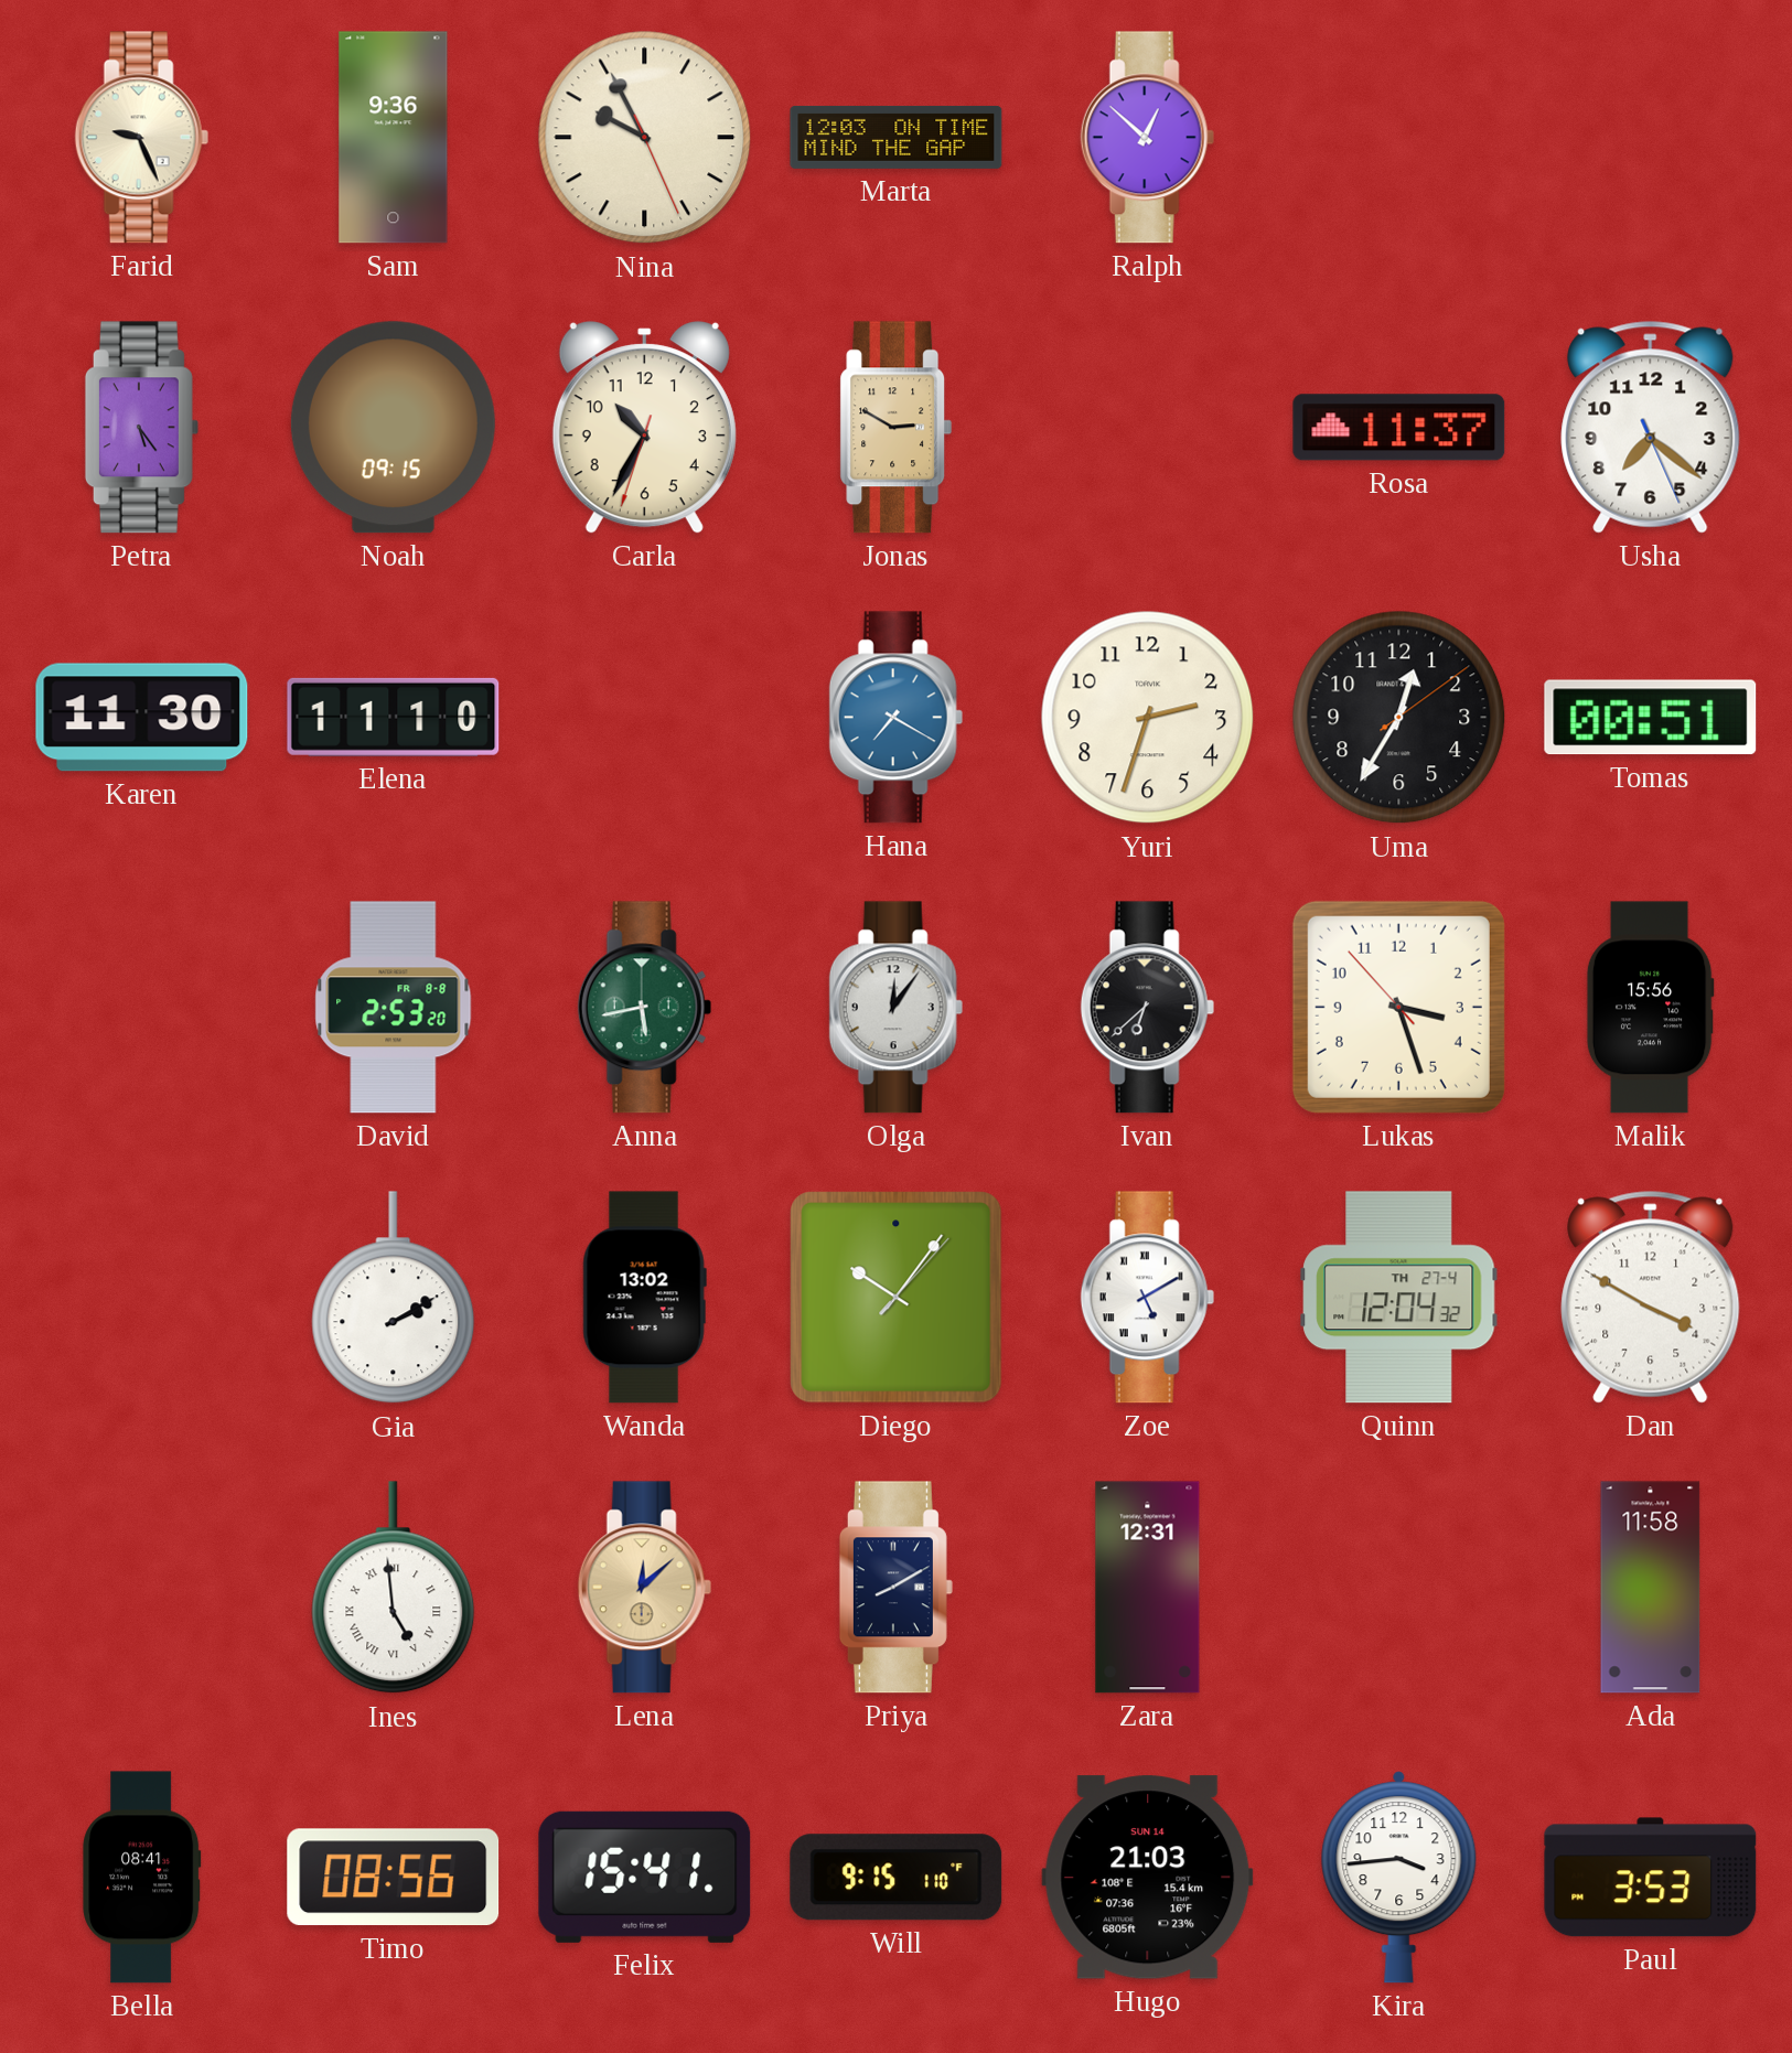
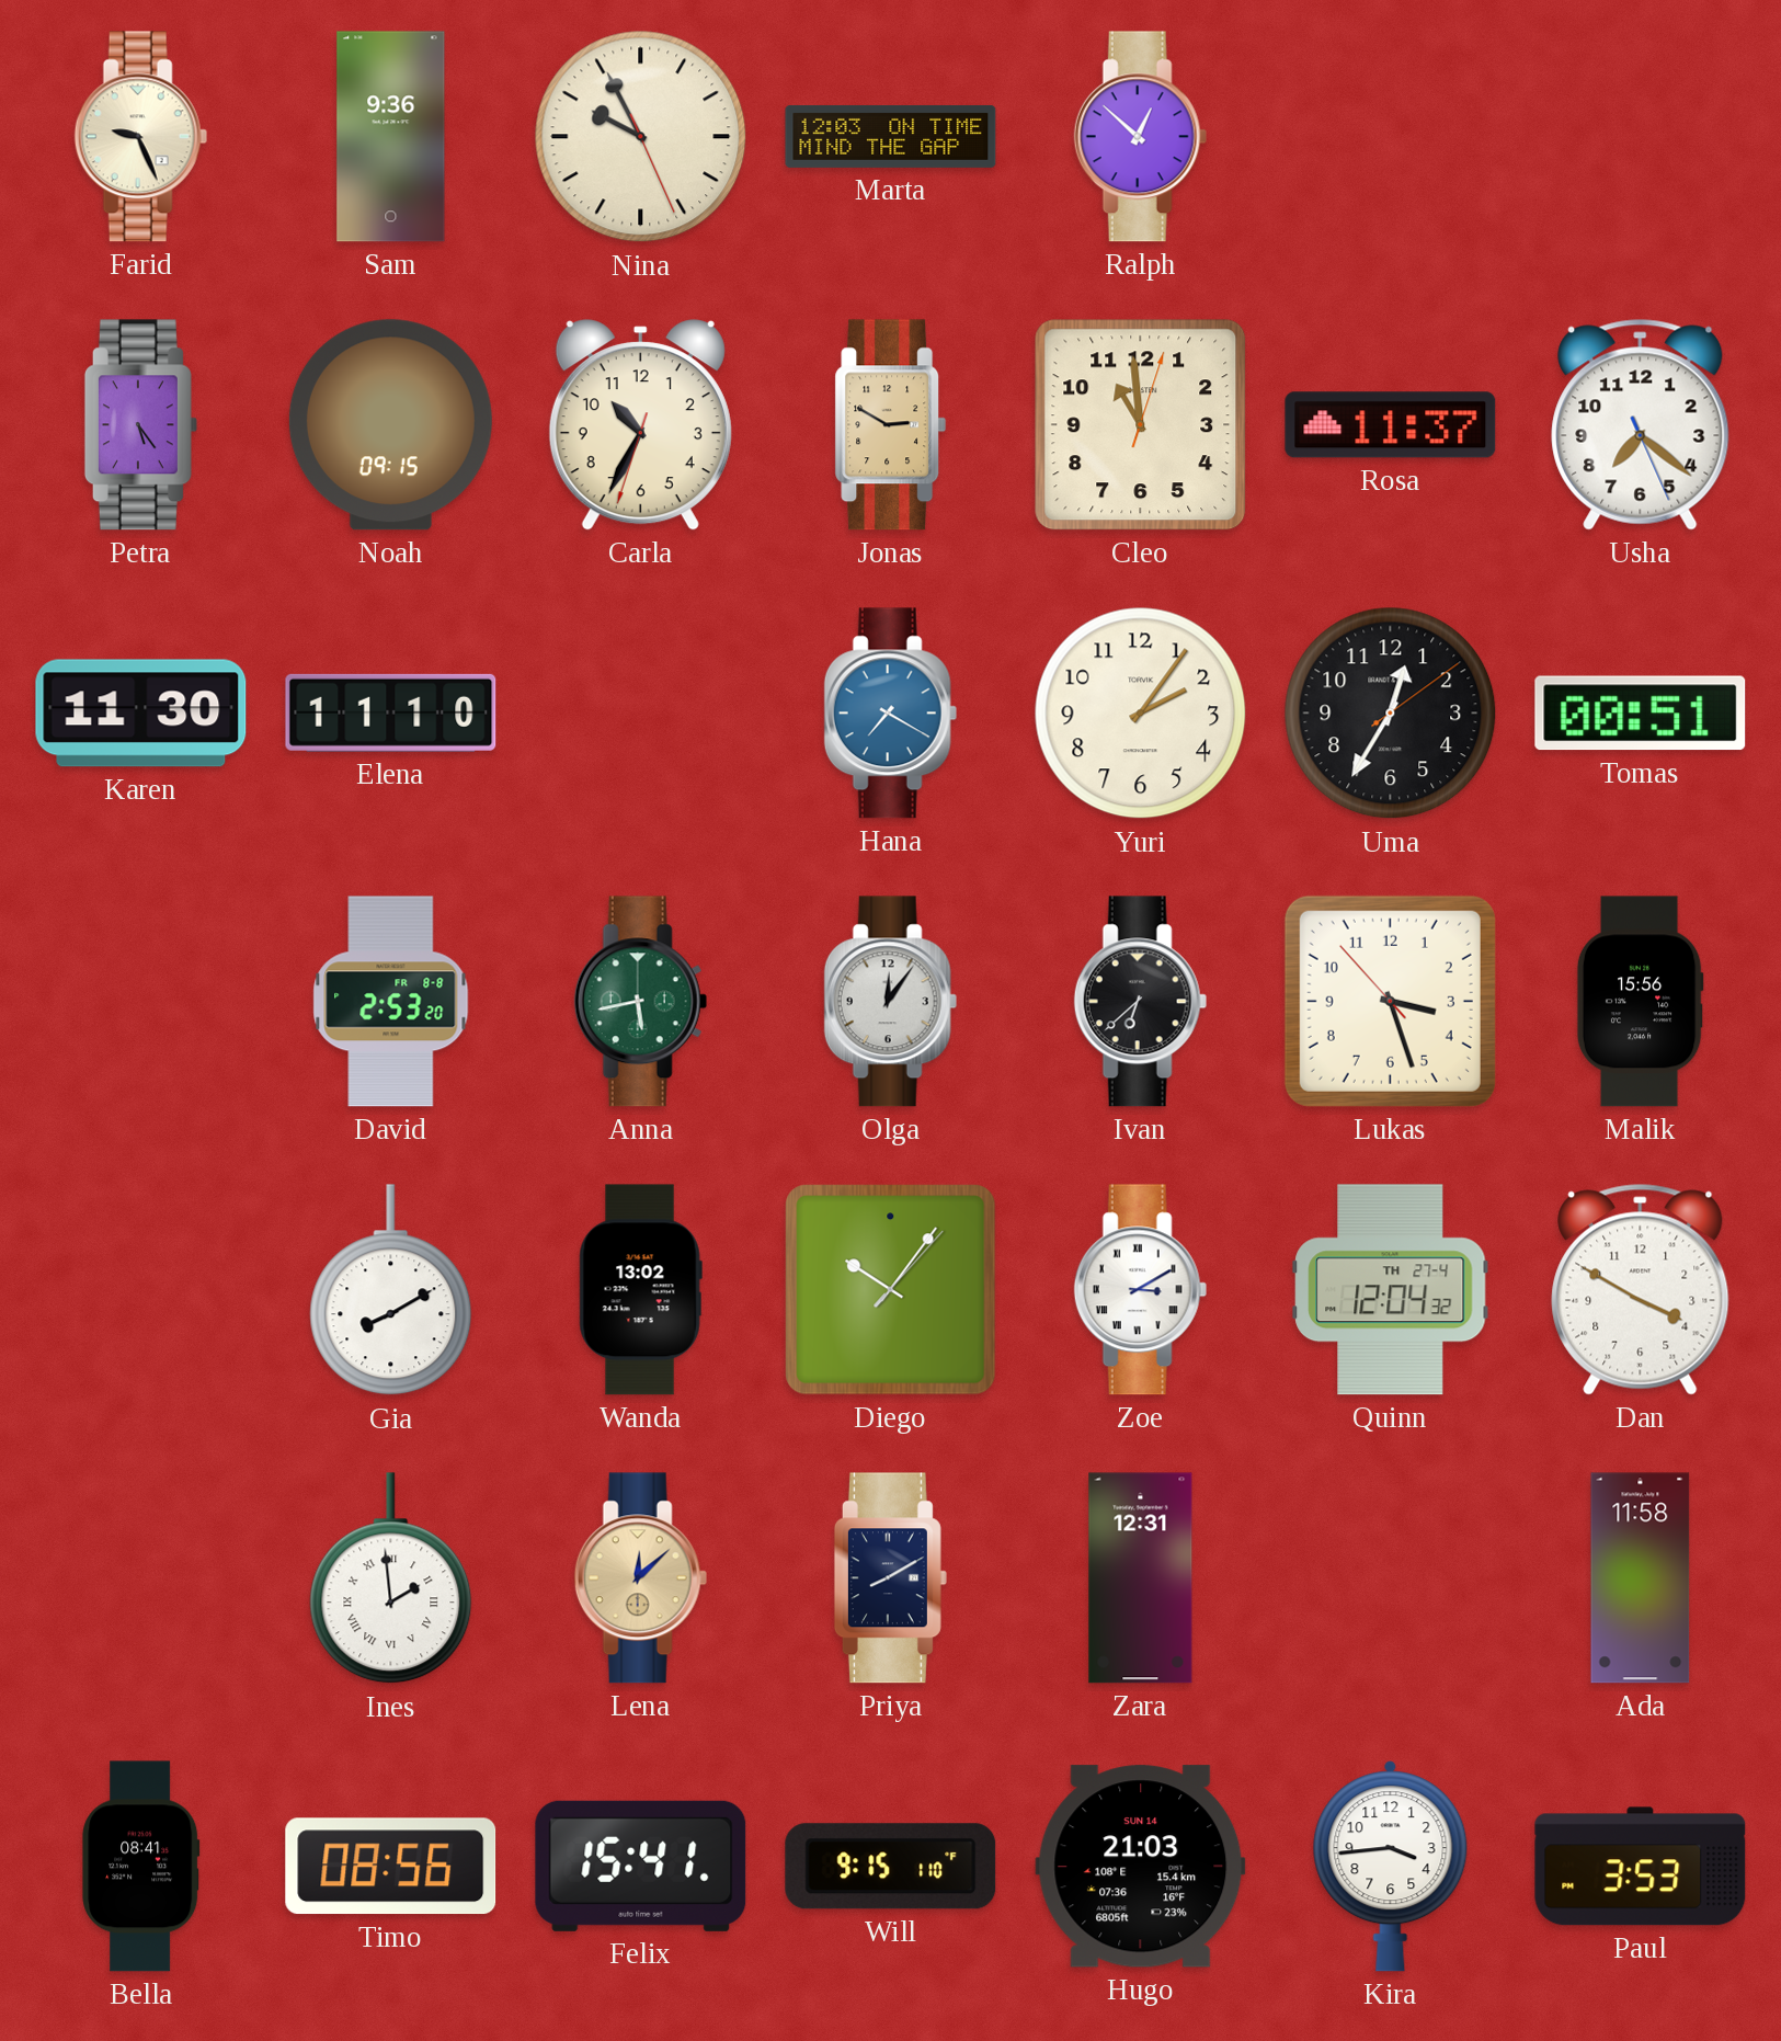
Cleo: none -> 10:59
Yuri: 2:33 -> 2:06
Gia: 2:10 -> 8:10
Zoe: 5:10 -> 3:10
Ines: 4:59 -> 1:59
